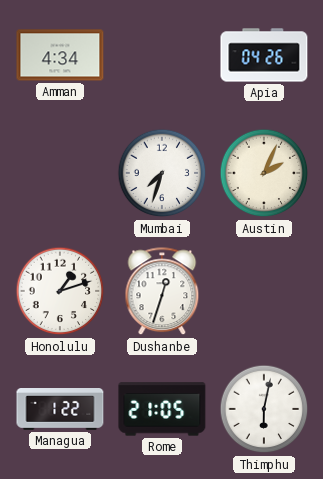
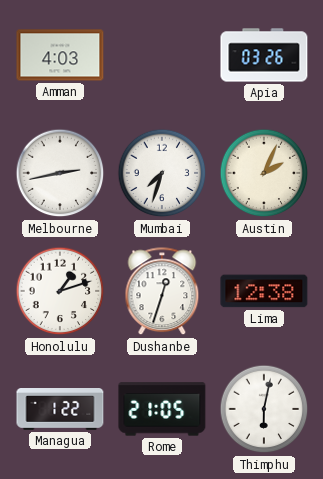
Amman: 4:34 -> 4:03
Apia: 04:26 -> 03:26
Melbourne: none -> 2:43
Lima: none -> 12:38
